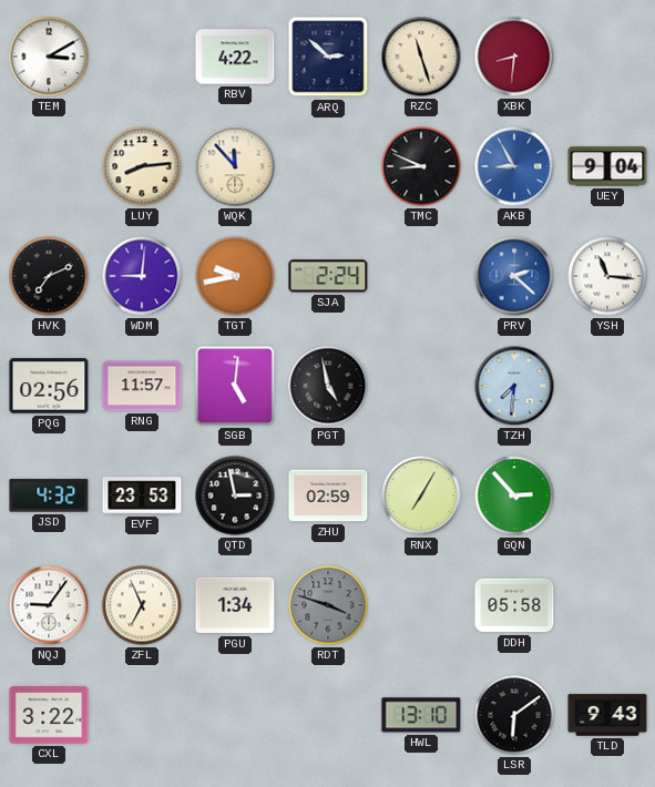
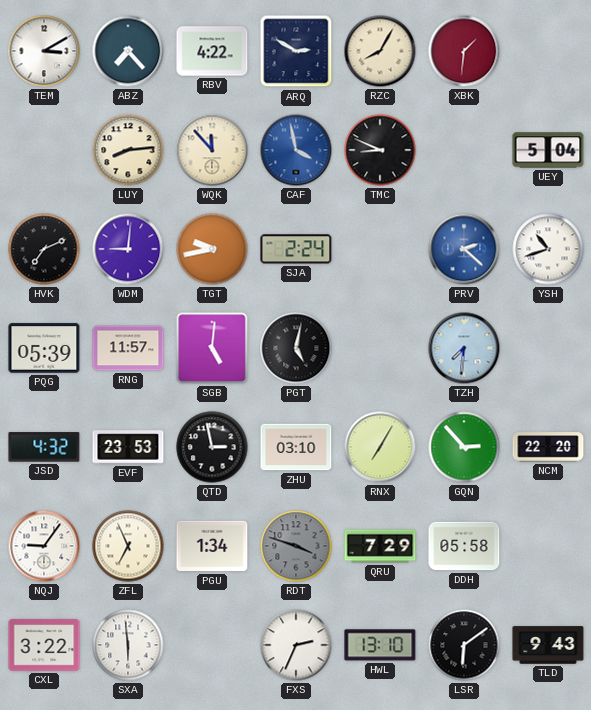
ABZ: none -> 7:23
ARQ: 2:52 -> 2:50
RZC: 11:27 -> 8:05
XBK: 8:31 -> 1:31
CAF: none -> 3:58
AKB: 8:55 -> none
UEY: 9:04 -> 5:04
YSH: 11:16 -> 10:42
PQG: 02:56 -> 05:39
PGT: 4:58 -> 5:02
ZHU: 02:59 -> 03:10
NCM: none -> 22:20
QRU: none -> 7:29
SXA: none -> 5:59
FXS: none -> 2:34
